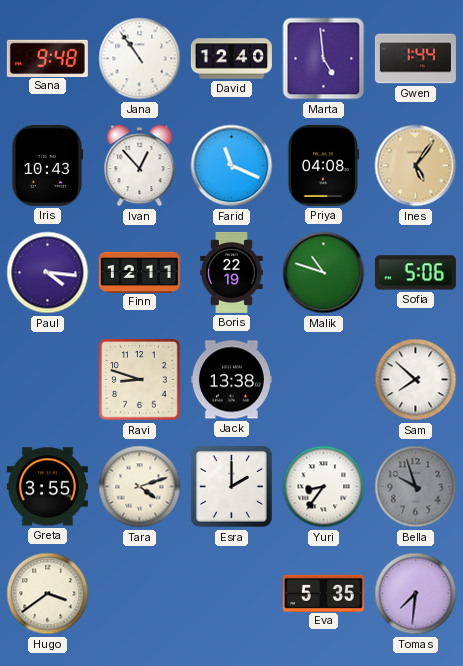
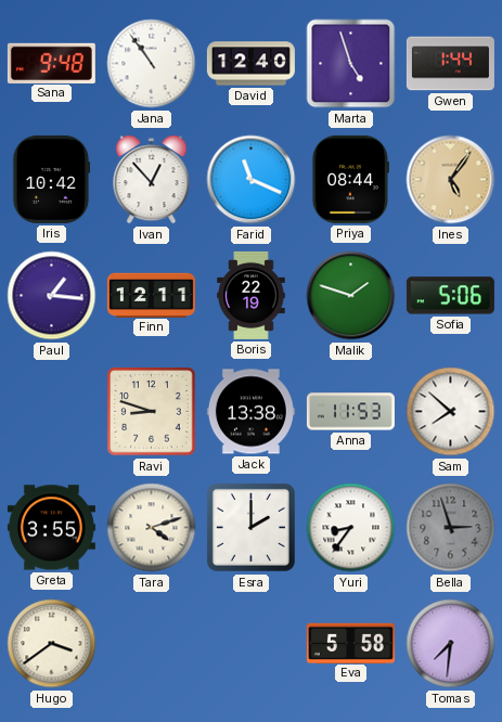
Marta: 4:59 -> 4:57
Iris: 10:43 -> 10:42
Priya: 04:08 -> 08:44
Paul: 4:16 -> 1:16
Malik: 10:48 -> 1:48
Anna: none -> 11:53
Bella: 9:57 -> 2:57
Eva: 5:35 -> 5:58
